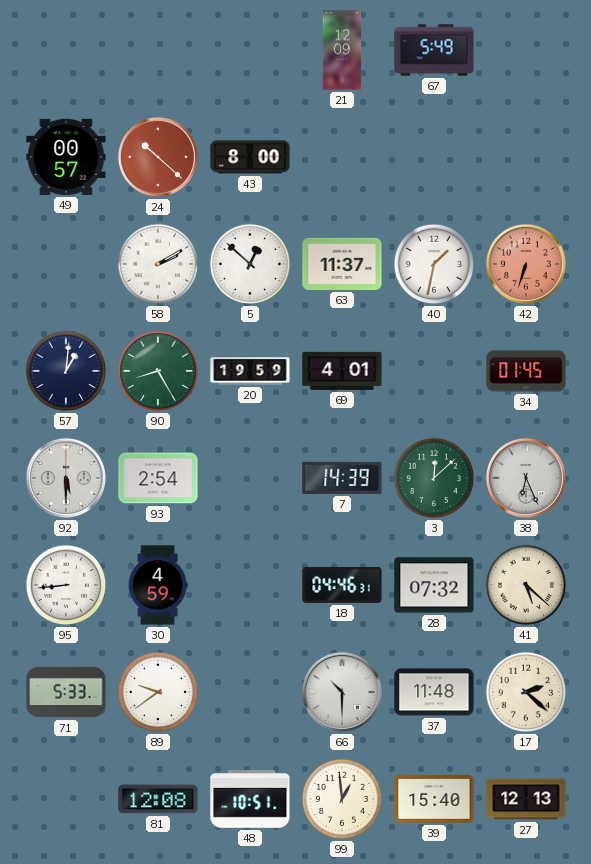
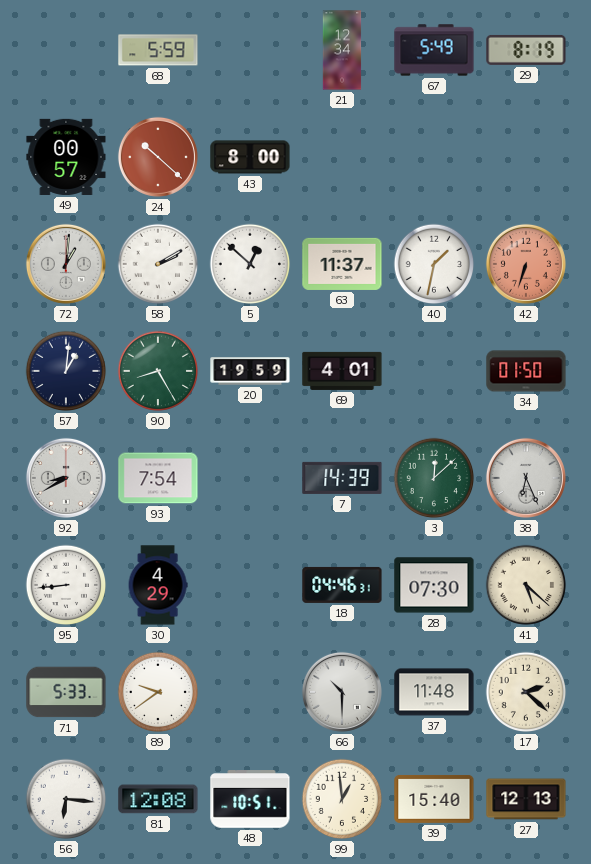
68: none -> 5:59
21: 12:09 -> 12:34
29: none -> 8:19
72: none -> 1:01
34: 01:45 -> 01:50
92: 5:30 -> 8:40
93: 2:54 -> 7:54
30: 4:59 -> 4:29
28: 07:32 -> 07:30
56: none -> 6:16
